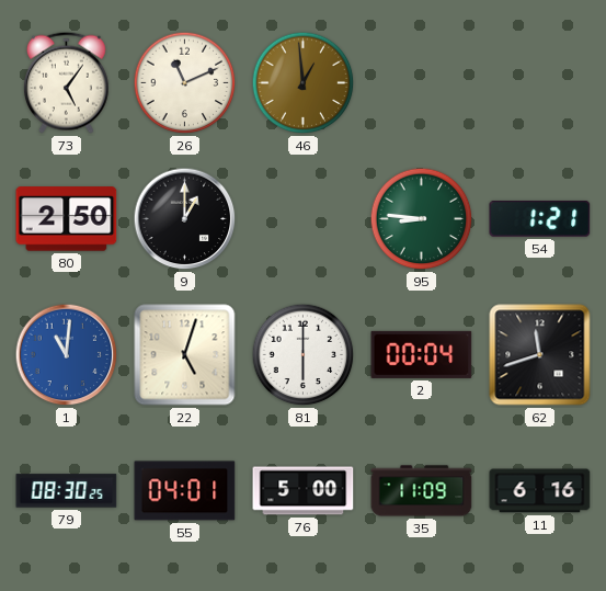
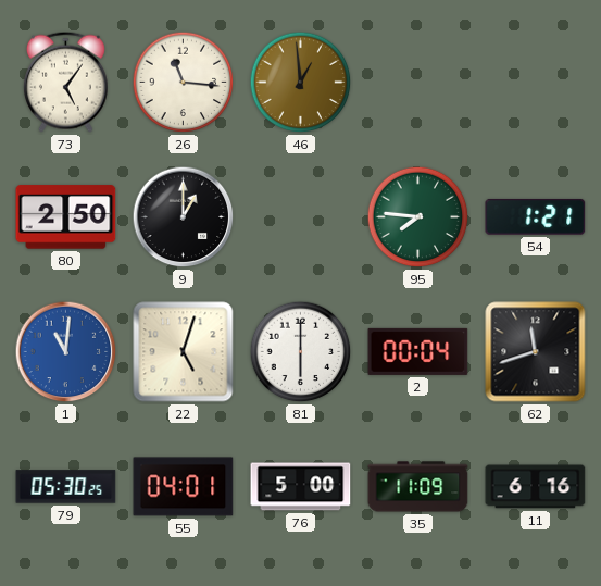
26: 11:11 -> 11:16
95: 8:46 -> 7:46
79: 08:30 -> 05:30
